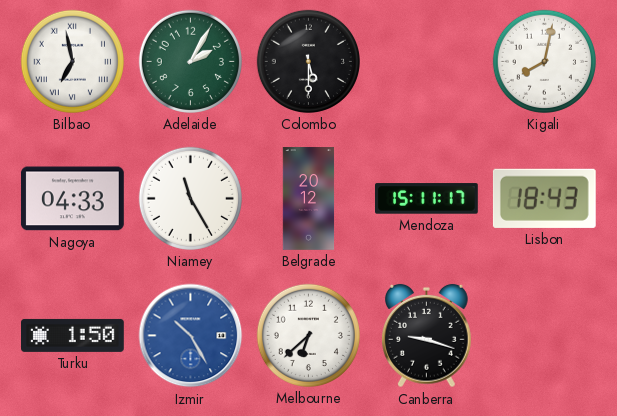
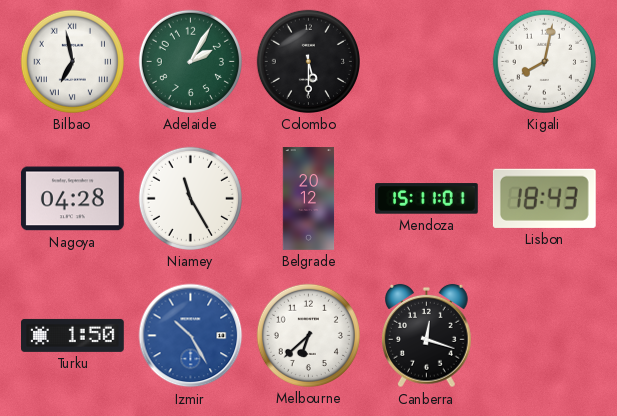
Nagoya: 04:33 -> 04:28
Mendoza: 15:11:17 -> 15:11:01
Canberra: 9:18 -> 12:18
